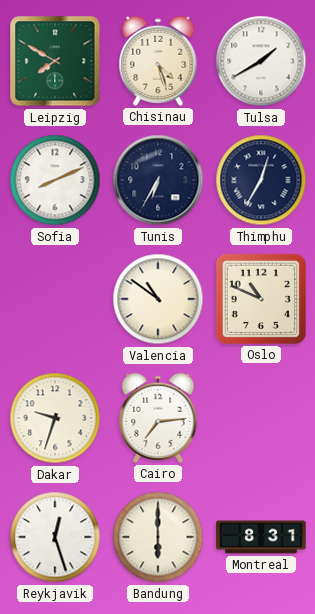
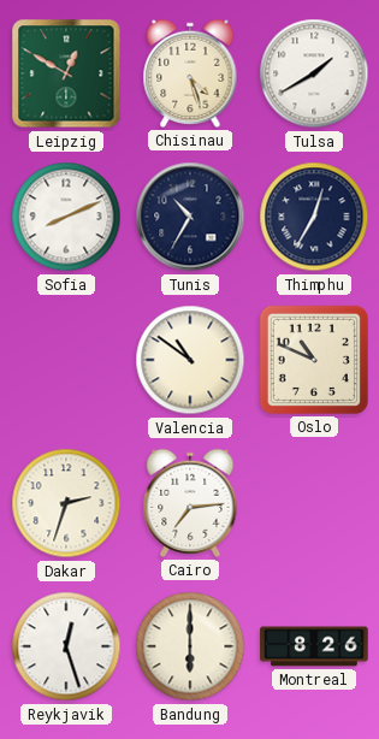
Leipzig: 7:50 -> 12:50
Tunis: 6:35 -> 10:35
Dakar: 9:33 -> 2:33
Montreal: 8:31 -> 8:26
